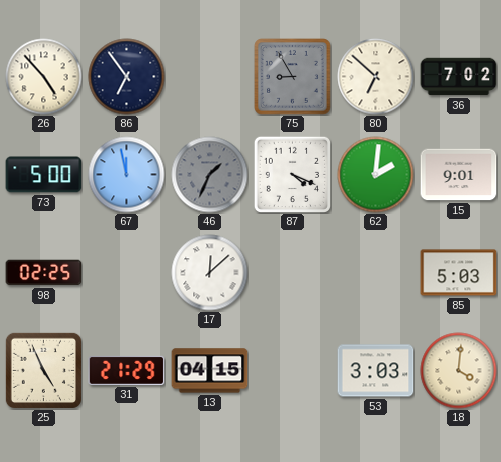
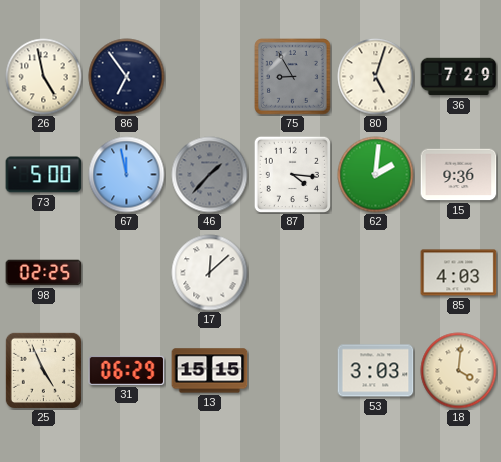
26: 4:53 -> 4:58
80: 6:52 -> 5:03
36: 7:02 -> 7:29
46: 1:34 -> 1:37
87: 4:19 -> 4:16
15: 9:01 -> 9:36
85: 5:03 -> 4:03
31: 21:29 -> 06:29
13: 04:15 -> 15:15
